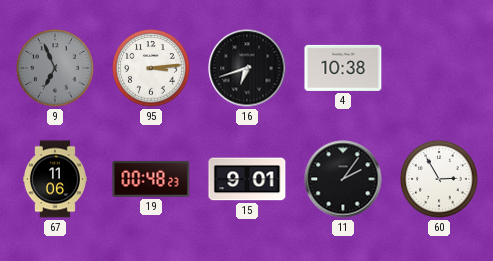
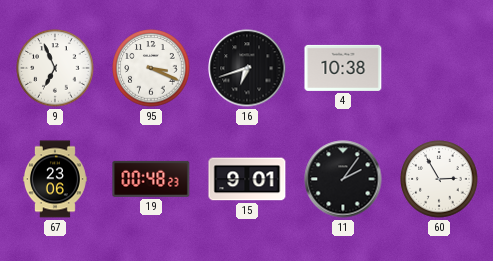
9 dial: grey -> white
95: 3:14 -> 3:19
67: 11:06 -> 23:06
